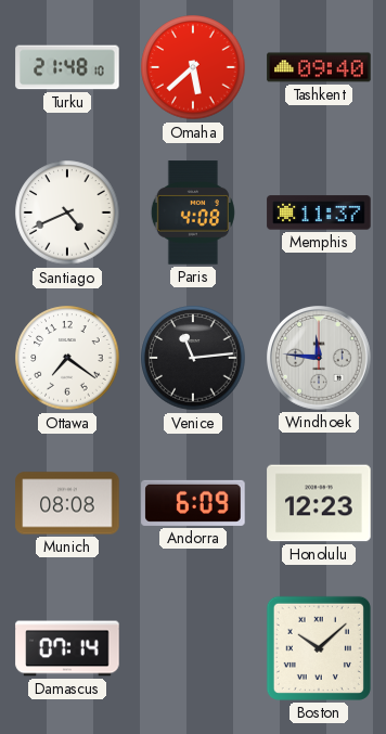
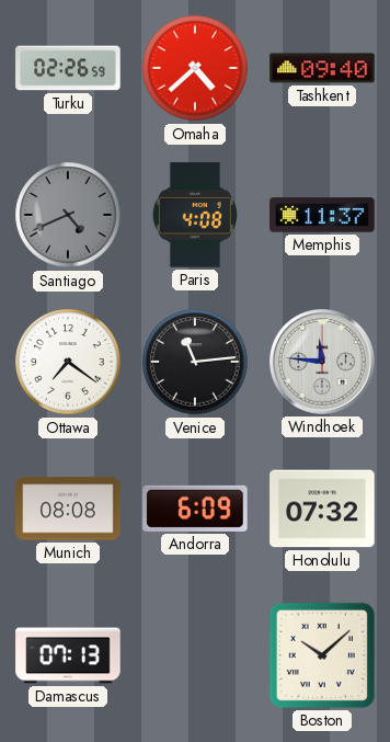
Turku: 21:48 -> 02:26
Omaha: 5:38 -> 4:38
Santiago dial: white -> grey
Honolulu: 12:23 -> 07:32
Damascus: 07:14 -> 07:13
